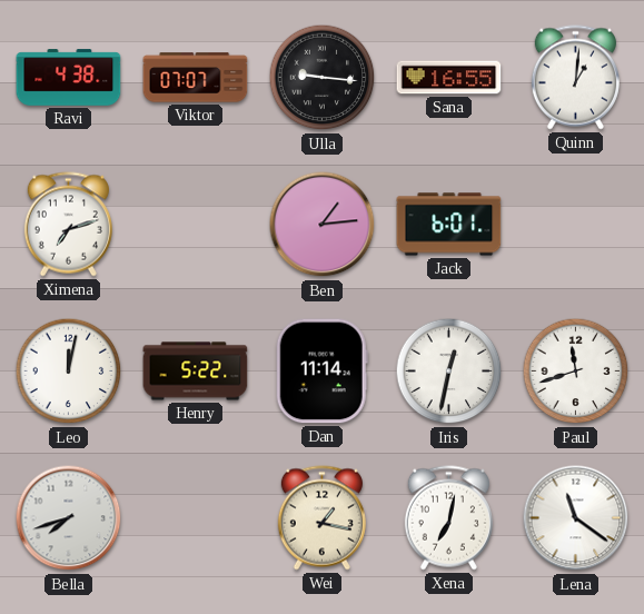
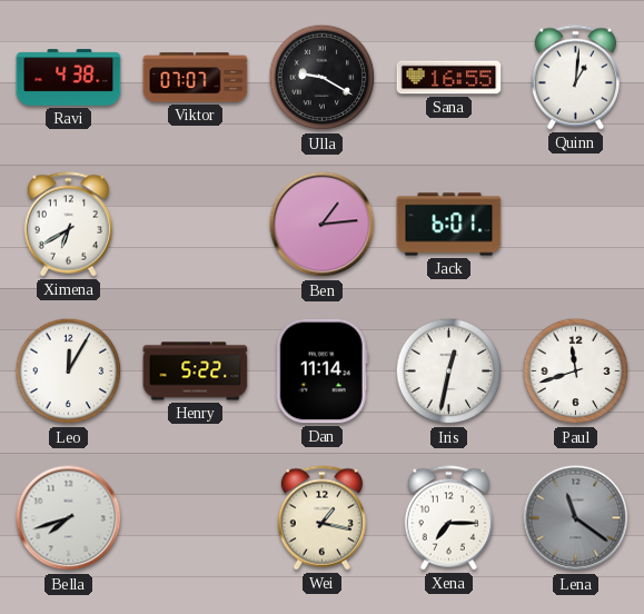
Ulla: 9:16 -> 9:20
Ximena: 7:12 -> 6:40
Leo: 12:02 -> 12:05
Xena: 7:02 -> 7:15
Lena dial: white -> grey
